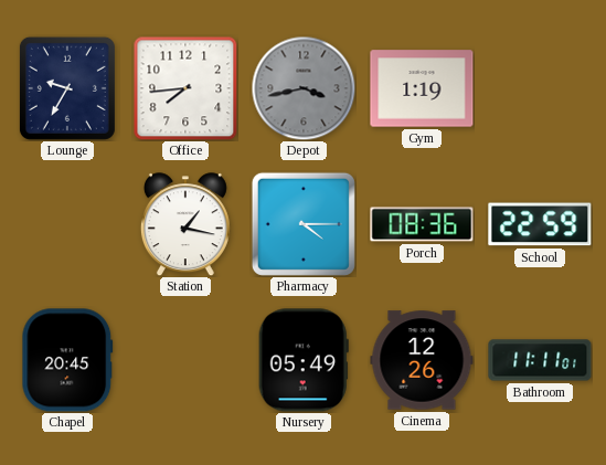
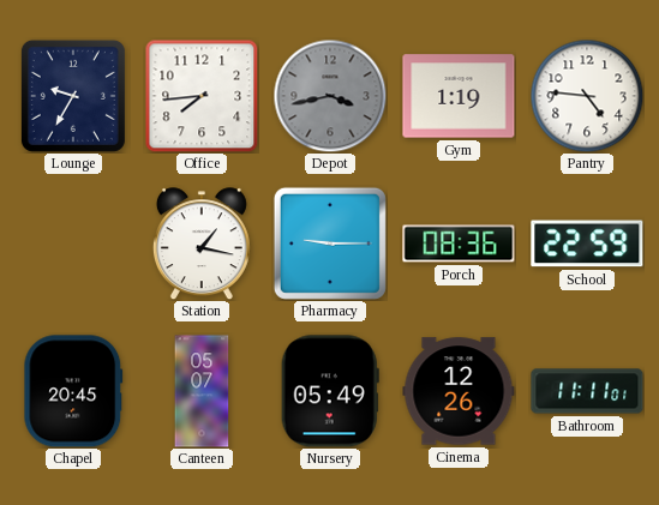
Pantry: none -> 4:46
Pharmacy: 4:15 -> 9:15
Canteen: none -> 05:07
